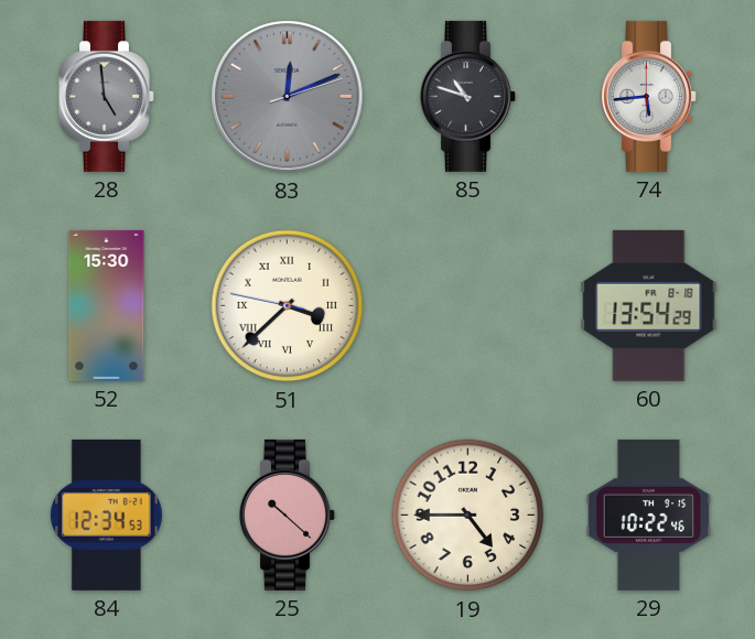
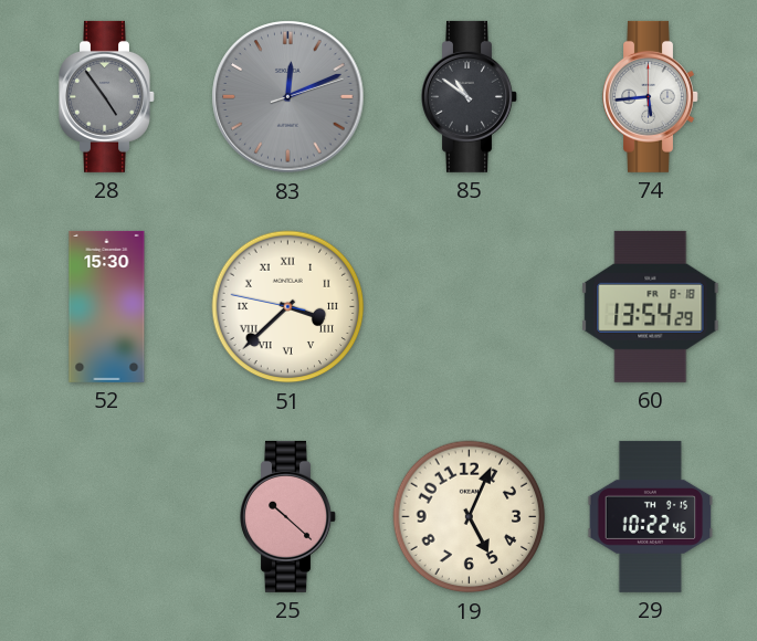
28: 4:59 -> 4:54
85: 10:48 -> 10:51
84: 12:34 -> none
19: 4:45 -> 5:04
